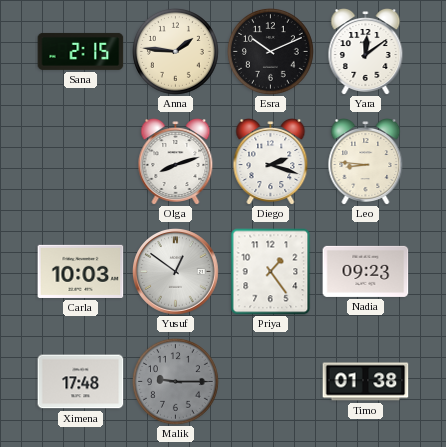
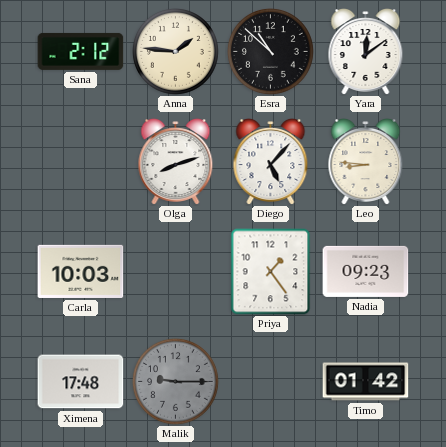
Sana: 2:15 -> 2:12
Esra: 10:11 -> 10:52
Diego: 2:18 -> 5:07
Yusuf: 12:51 -> none
Timo: 01:38 -> 01:42
